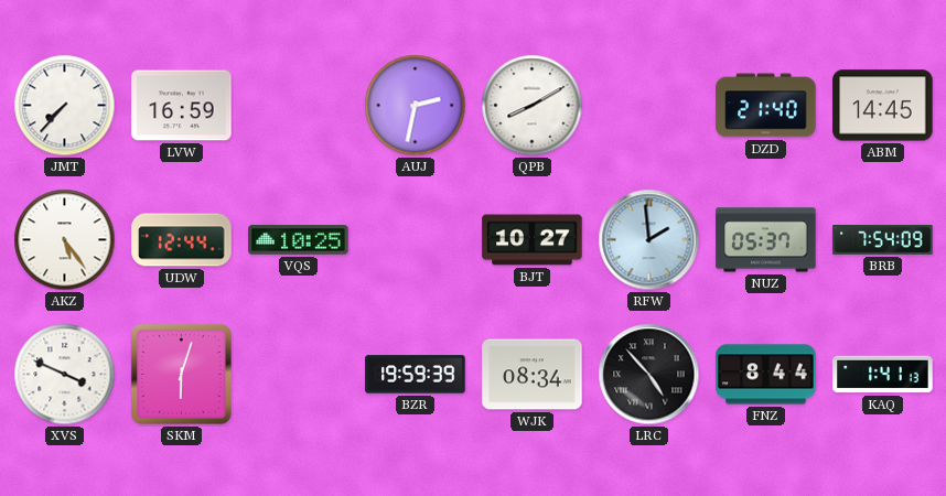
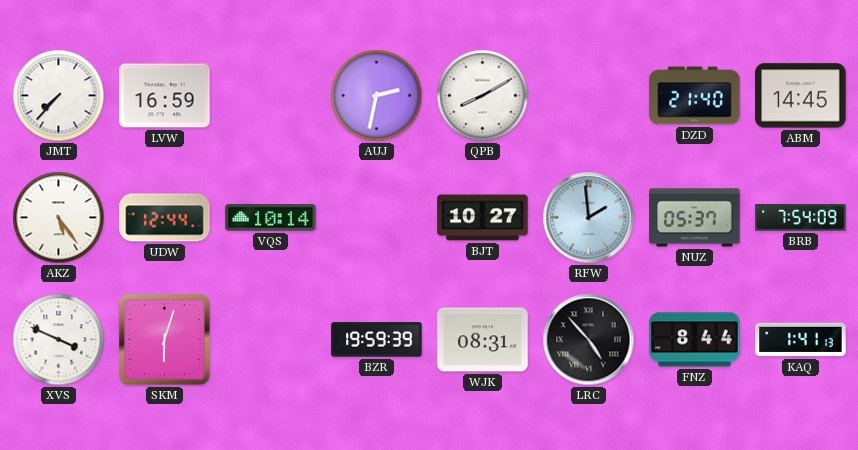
VQS: 10:25 -> 10:14
WJK: 08:34 -> 08:31
